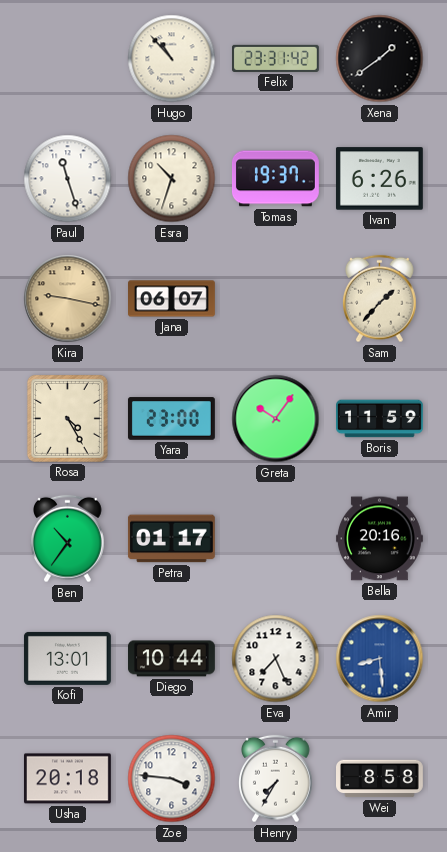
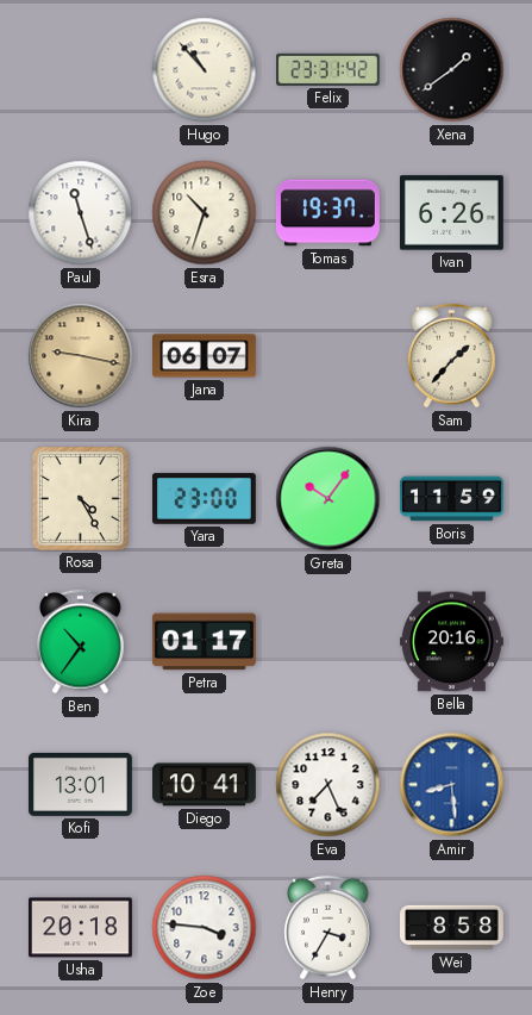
Diego: 10:44 -> 10:41
Henry: 7:35 -> 3:35
